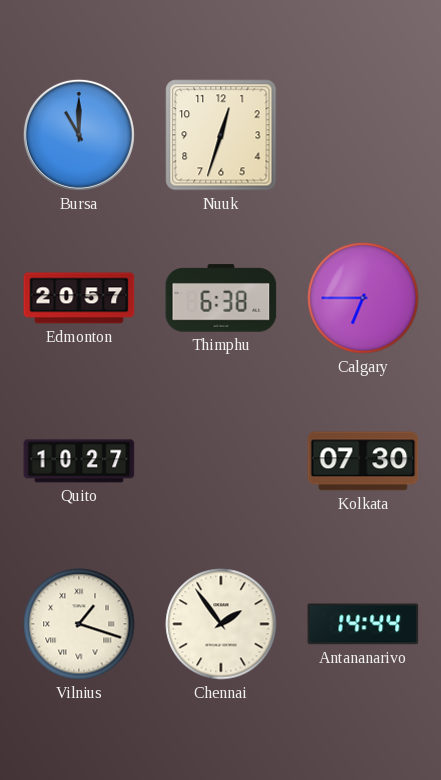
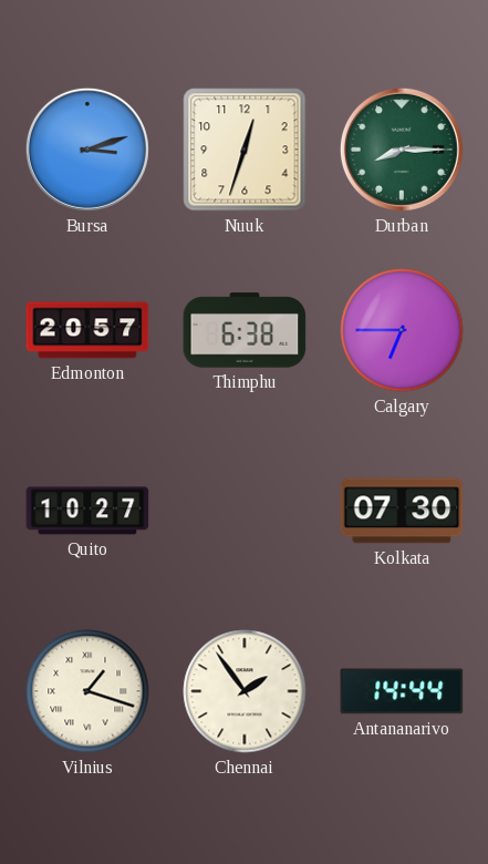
Bursa: 11:00 -> 3:12
Durban: none -> 8:15
